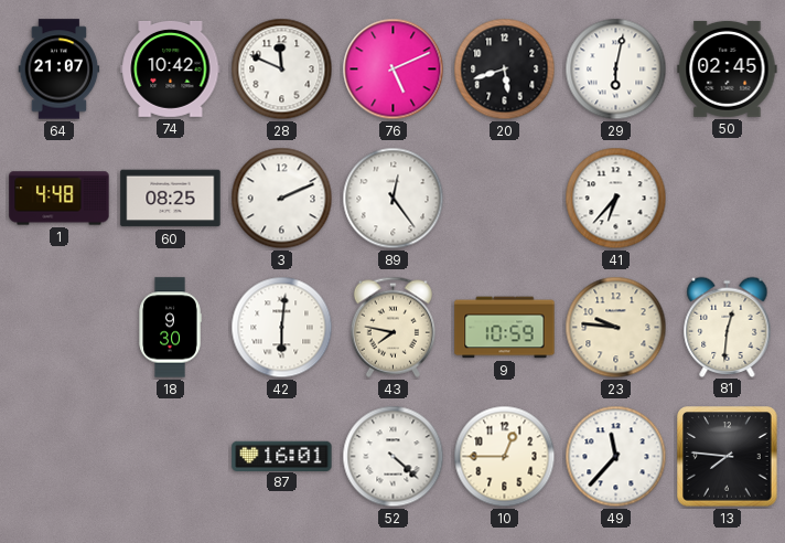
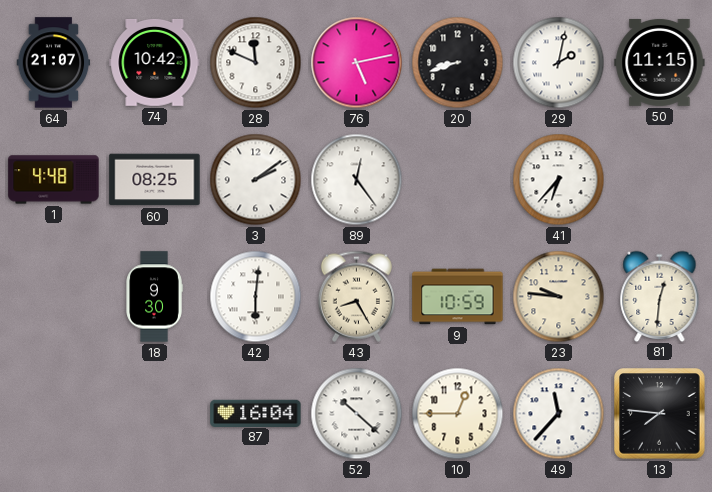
76: 5:11 -> 5:13
20: 5:42 -> 8:42
29: 6:02 -> 2:02
50: 02:45 -> 11:15
3: 2:11 -> 2:09
43: 7:47 -> 8:25
87: 16:01 -> 16:04
52: 4:22 -> 10:22
